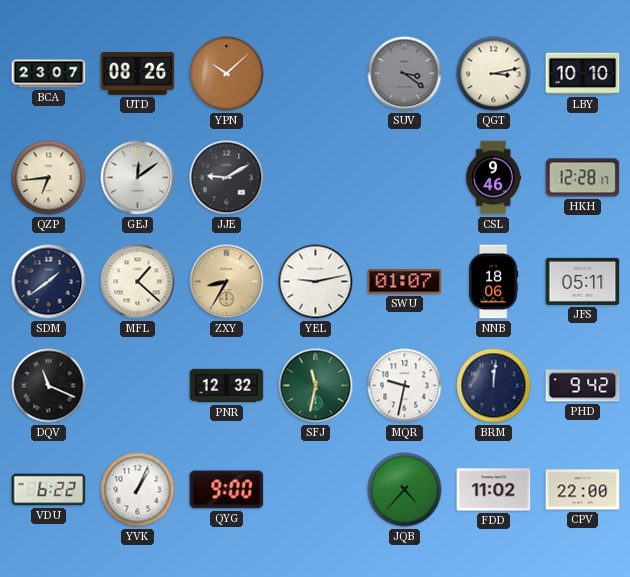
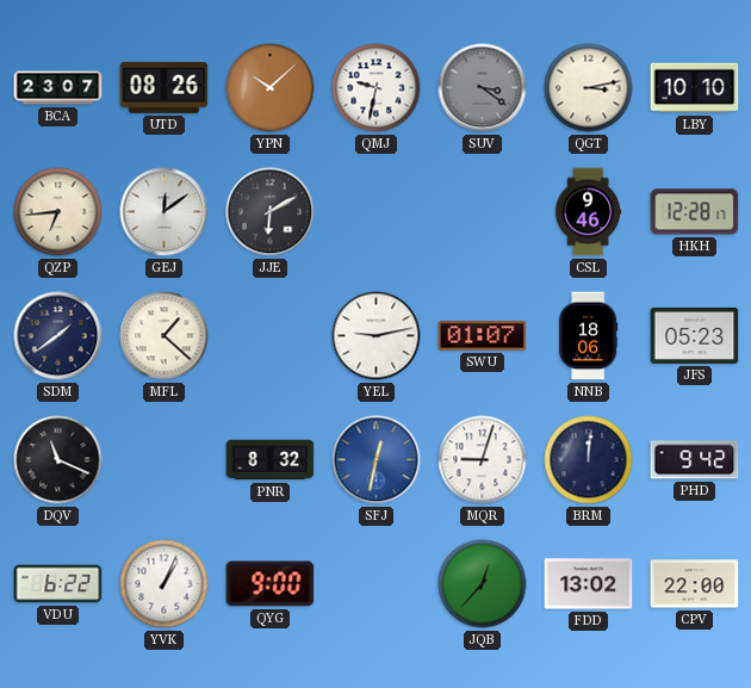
QMJ: none -> 9:32
JJE: 9:10 -> 6:10
ZXY: 8:35 -> none
JFS: 05:11 -> 05:23
PNR: 12:32 -> 8:32
SFJ: 11:32 -> 12:32
SFJ dial: green -> blue
MQR: 9:32 -> 9:03
JQB: 4:37 -> 12:37
FDD: 11:02 -> 13:02
